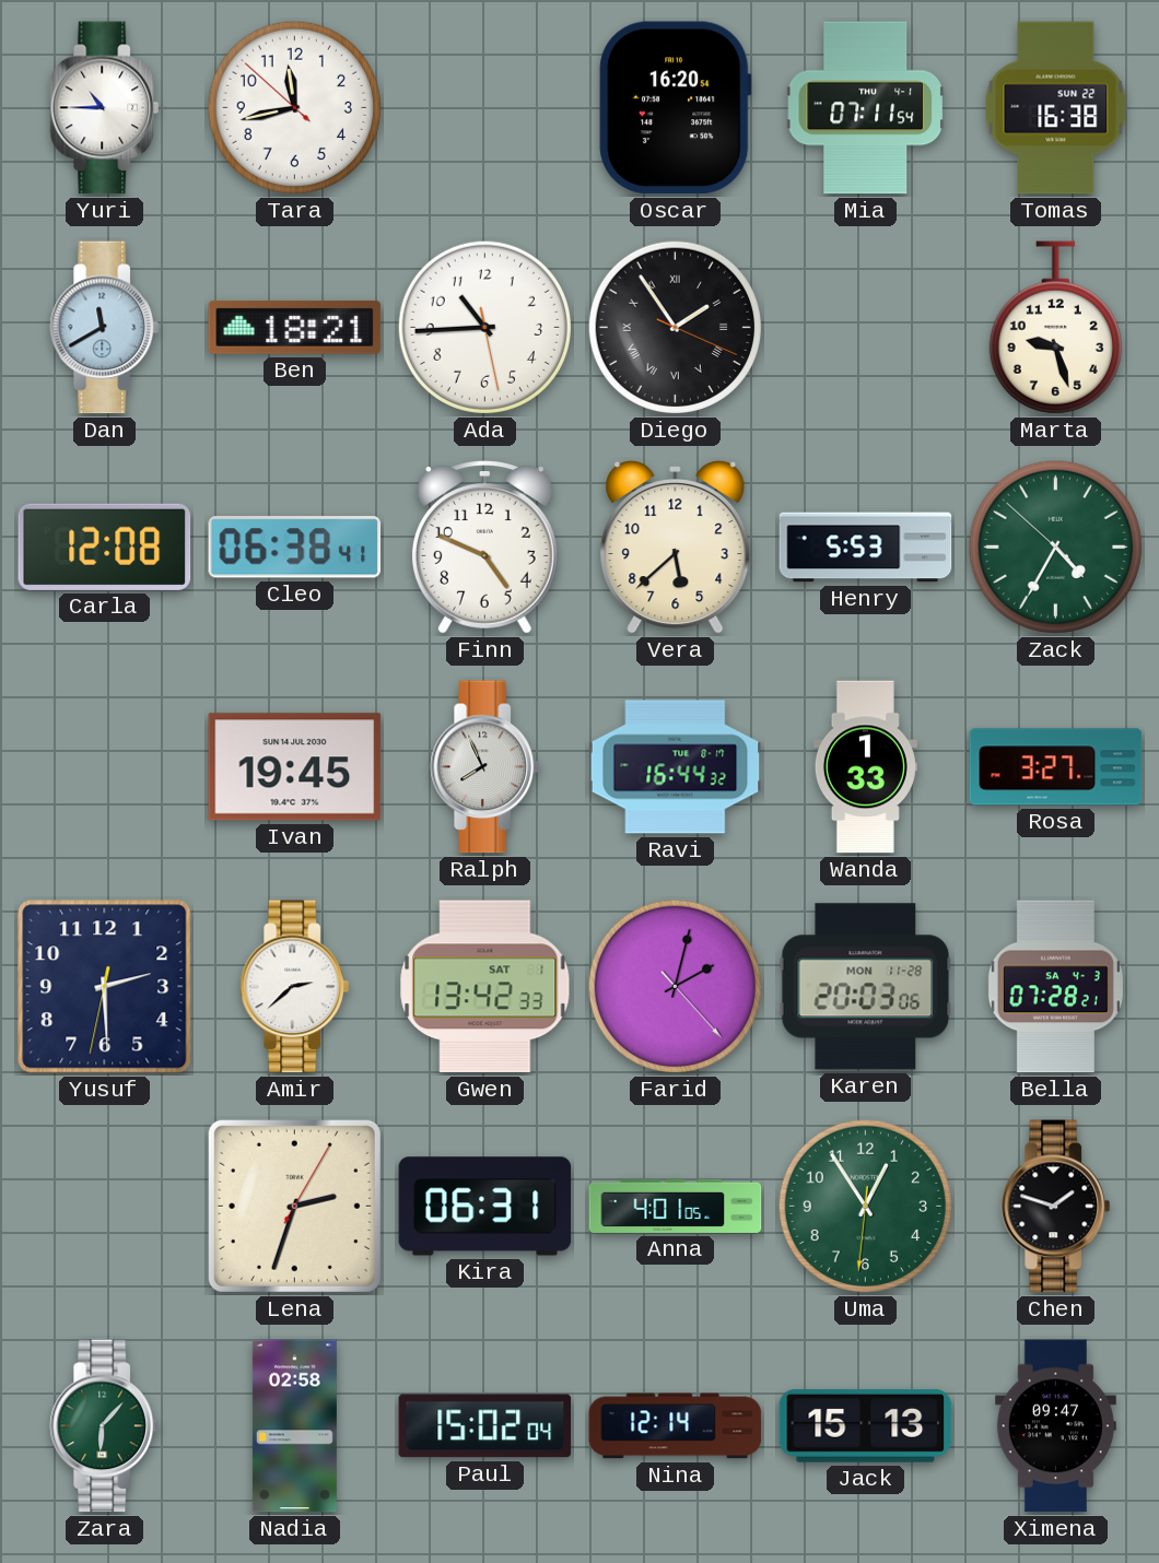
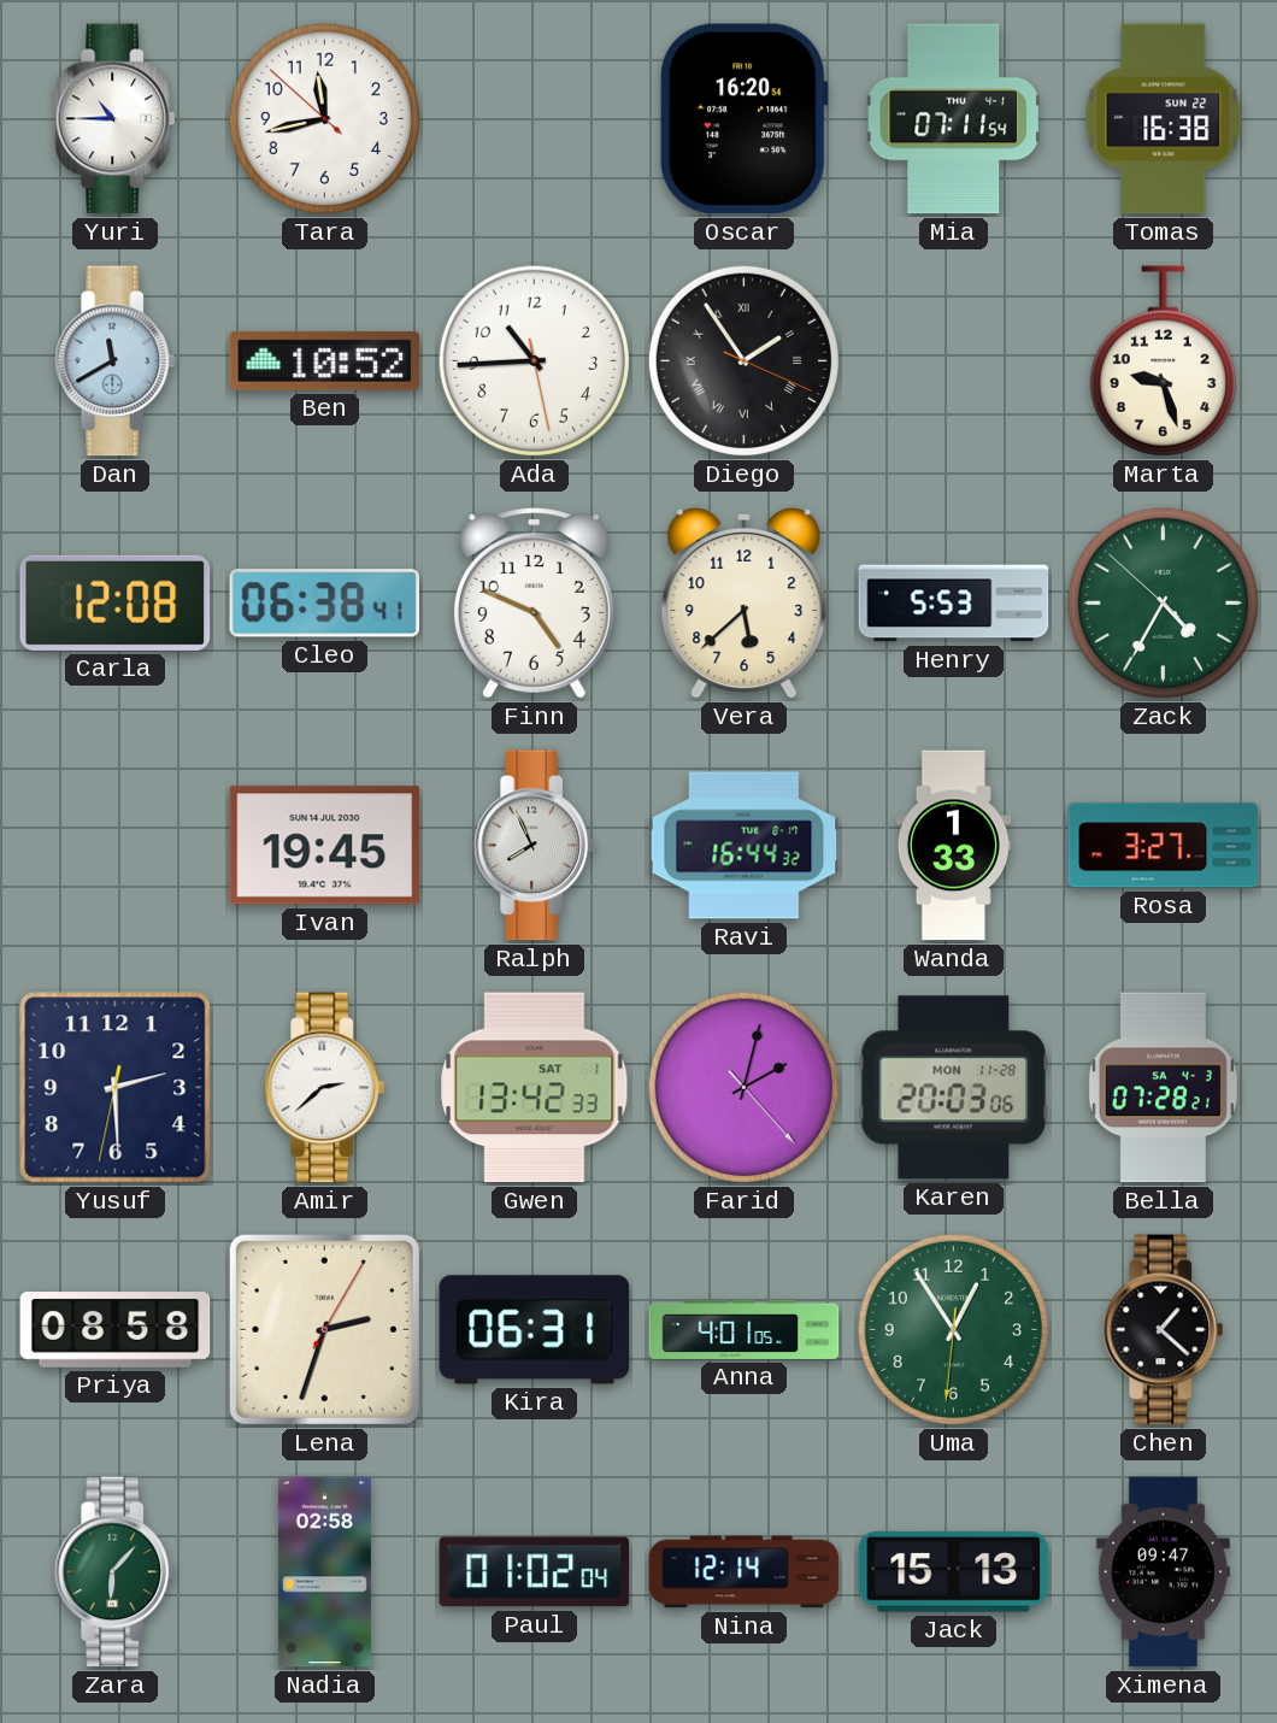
Ben: 18:21 -> 10:52
Priya: none -> 08:58
Chen: 1:48 -> 1:22
Paul: 15:02 -> 01:02
